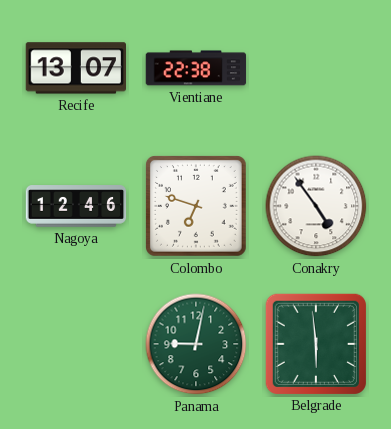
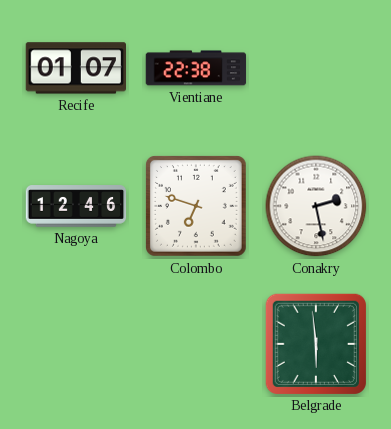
Recife: 13:07 -> 01:07
Conakry: 4:54 -> 2:28
Panama: 9:02 -> none
